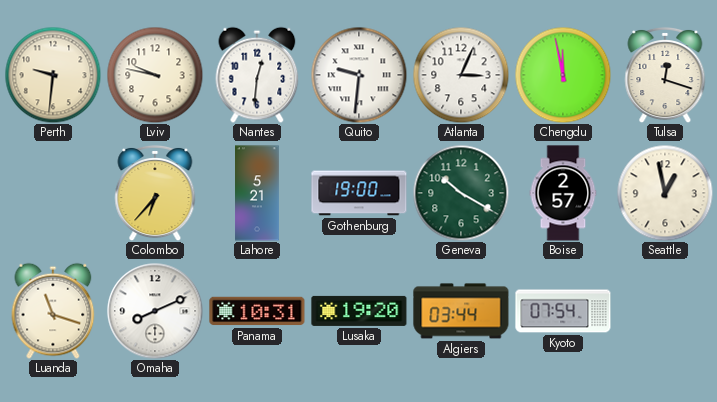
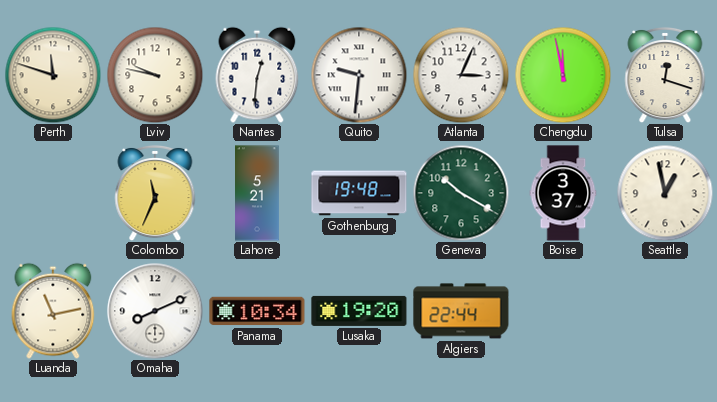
Perth: 9:31 -> 11:48
Colombo: 6:37 -> 11:34
Gothenburg: 19:00 -> 19:48
Boise: 2:57 -> 3:37
Luanda: 11:18 -> 11:13
Panama: 10:31 -> 10:34
Algiers: 03:44 -> 22:44
Kyoto: 07:54 -> none
